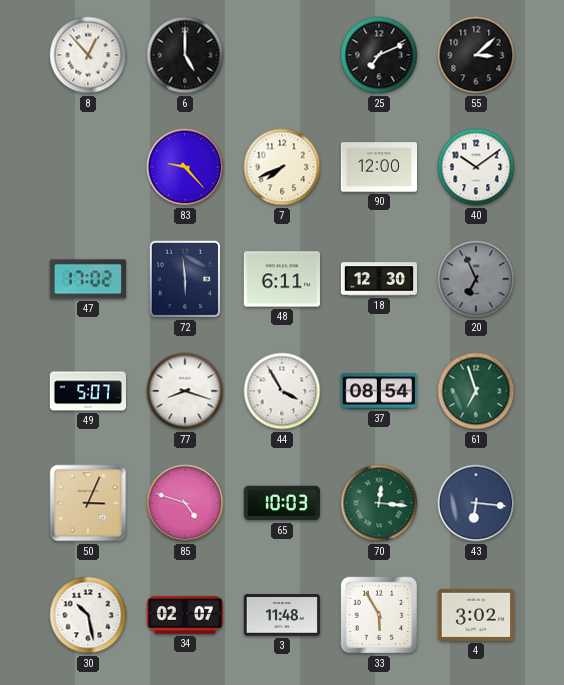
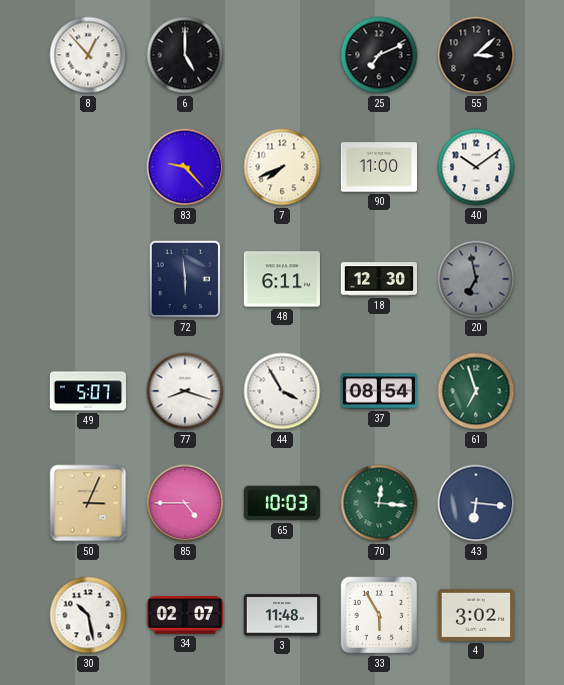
90: 12:00 -> 11:00
47: 17:02 -> none
20: 6:56 -> 6:58
85: 4:48 -> 4:45
